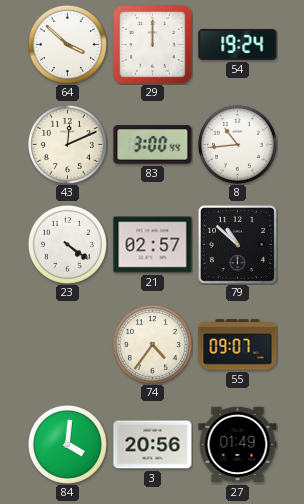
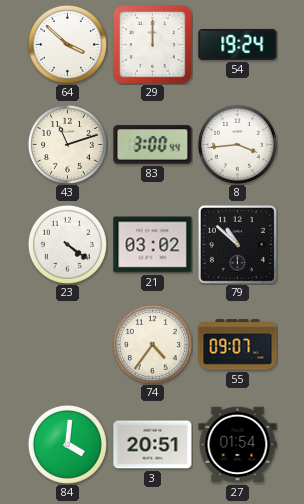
43: 12:11 -> 11:12
8: 10:44 -> 3:44
21: 02:57 -> 03:02
3: 20:56 -> 20:51
27: 01:49 -> 01:54
